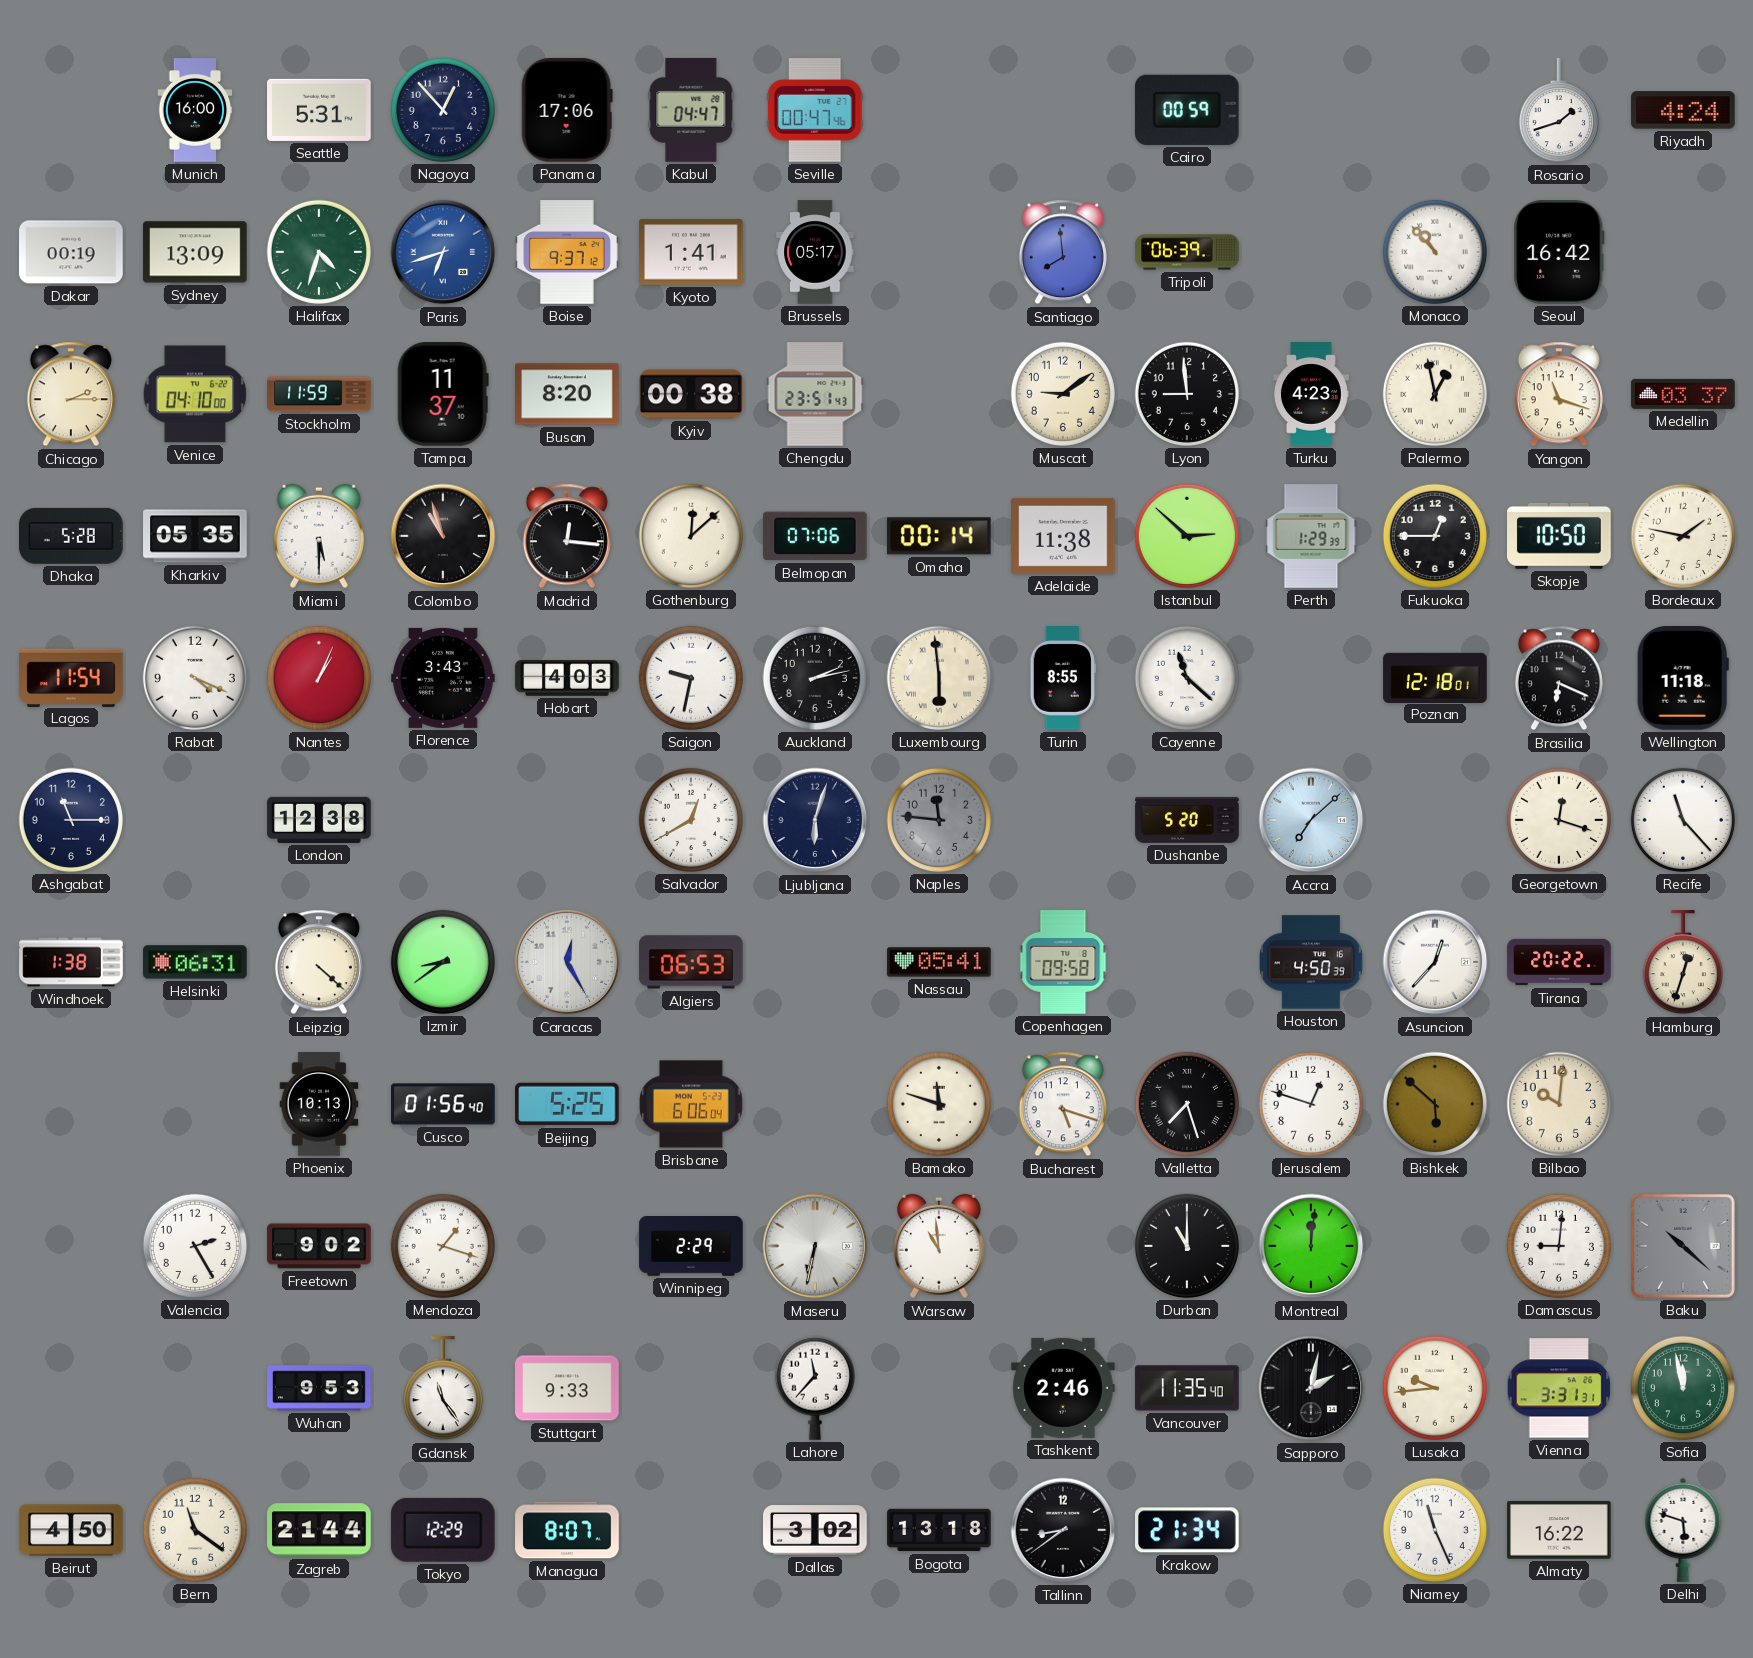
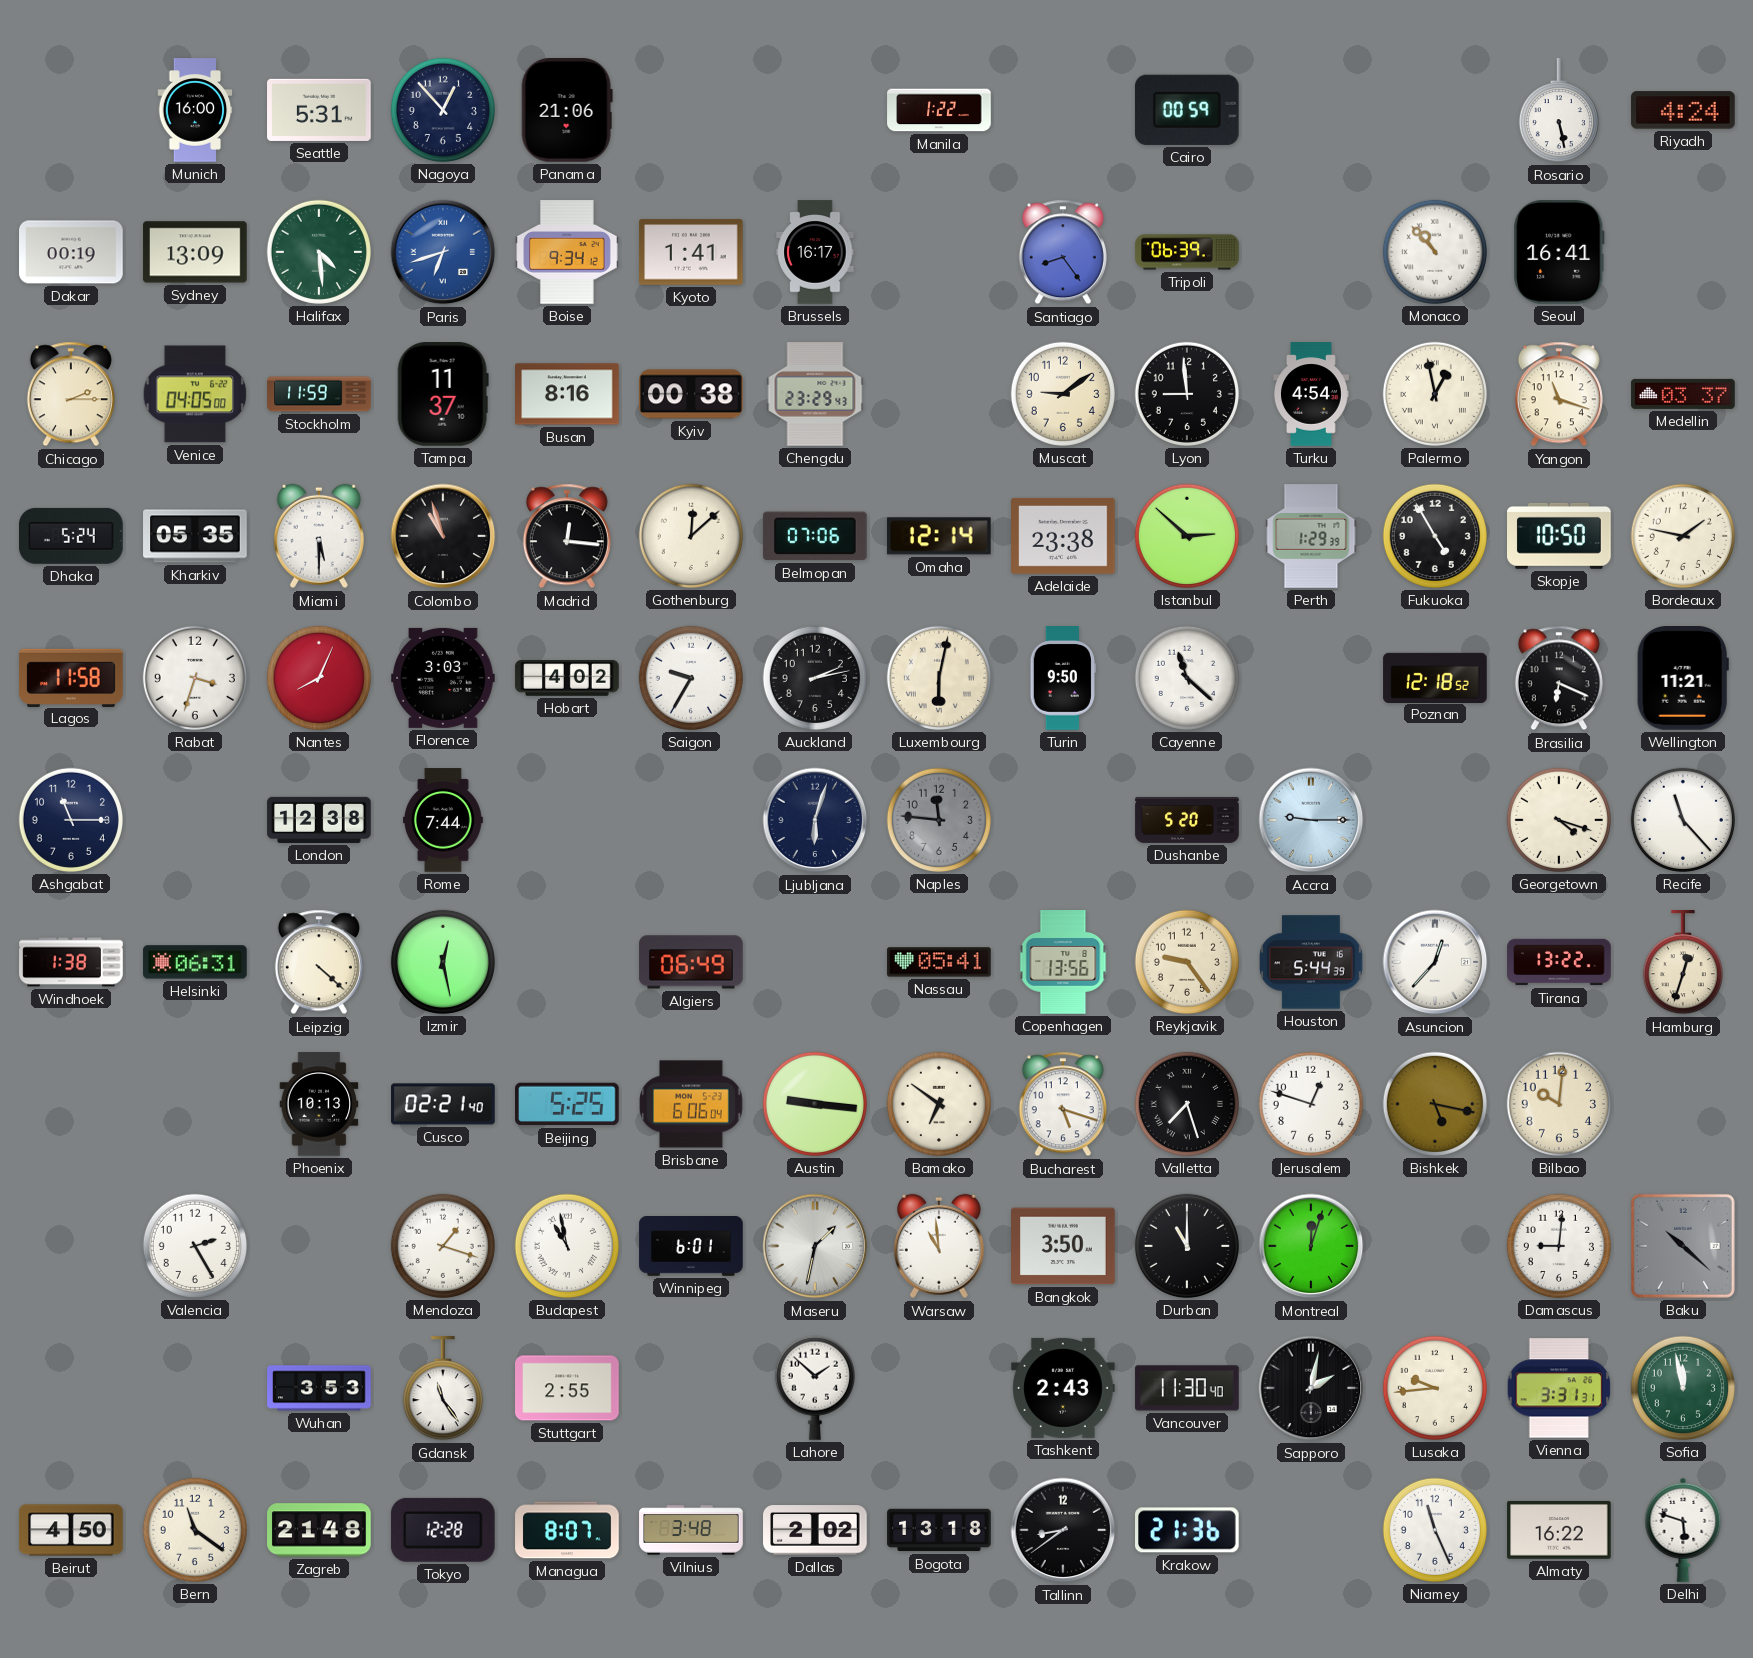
Panama: 17:06 -> 21:06
Kabul: 04:47 -> none
Seville: 00:47 -> none
Manila: none -> 1:22
Rosario: 1:42 -> 5:28
Halifax: 4:33 -> 4:29
Boise: 9:37 -> 9:34
Brussels: 05:17 -> 16:17
Santiago: 7:59 -> 8:24
Seoul: 16:42 -> 16:41
Venice: 04:10 -> 04:05
Busan: 8:20 -> 8:16
Chengdu: 23:51 -> 23:29
Turku: 4:23 -> 4:54
Dhaka: 5:28 -> 5:24
Omaha: 00:14 -> 12:14
Adelaide: 11:38 -> 23:38
Fukuoka: 12:45 -> 4:55
Lagos: 11:54 -> 11:58
Rabat: 4:19 -> 3:33
Nantes: 1:04 -> 8:04
Florence: 3:43 -> 3:03
Hobart: 4:03 -> 4:02
Saigon: 9:32 -> 9:35
Luxembourg: 5:59 -> 6:02
Turin: 8:55 -> 9:50
Poznan: 12:18:01 -> 12:18:52
Wellington: 11:18 -> 11:21
Rome: none -> 7:44
Salvador: 12:40 -> none
Accra: 7:08 -> 9:15
Georgetown: 12:18 -> 4:18
Izmir: 8:39 -> 12:28
Caracas: 12:25 -> none
Algiers: 06:53 -> 06:49
Copenhagen: 09:58 -> 13:56
Reykjavik: none -> 9:24
Houston: 4:50 -> 5:44
Tirana: 20:22 -> 13:22
Cusco: 01:56 -> 02:21
Austin: none -> 9:16
Bamako: 11:48 -> 6:51
Bishkek: 5:52 -> 5:17
Freetown: 9:02 -> none
Budapest: none -> 10:58
Winnipeg: 2:29 -> 6:01
Maseru: 6:32 -> 1:32
Bangkok: none -> 3:50
Montreal: 12:01 -> 12:03
Wuhan: 9:53 -> 3:53
Stuttgart: 9:33 -> 2:55
Lahore: 11:37 -> 1:52
Tashkent: 2:46 -> 2:43
Vancouver: 11:35 -> 11:30
Zagreb: 21:44 -> 21:48
Tokyo: 12:29 -> 12:28
Vilnius: none -> 3:48
Dallas: 3:02 -> 2:02
Krakow: 21:34 -> 21:36
